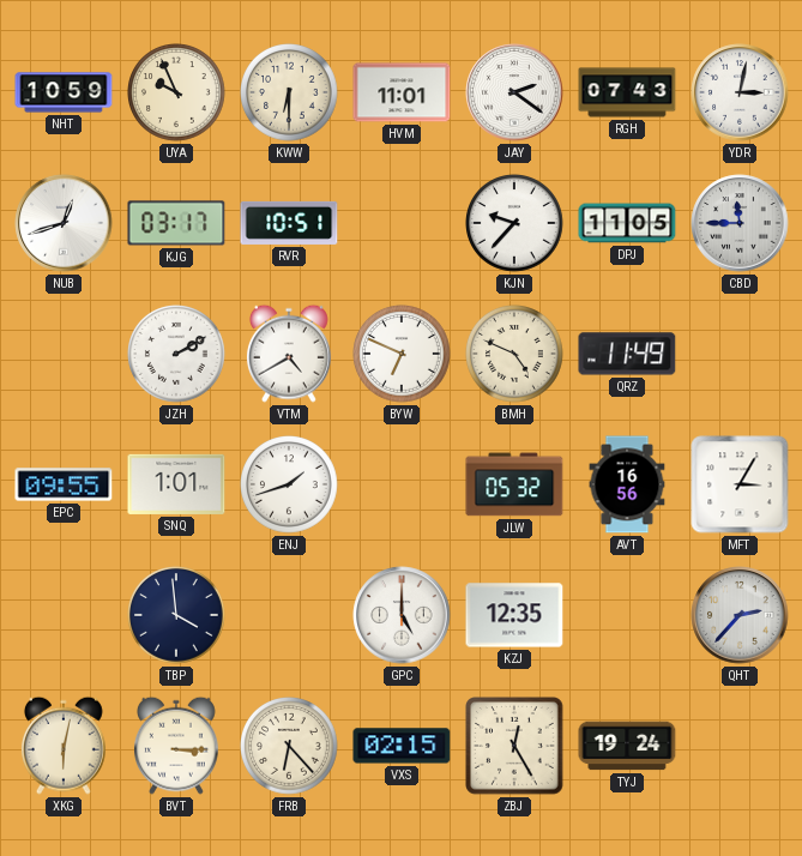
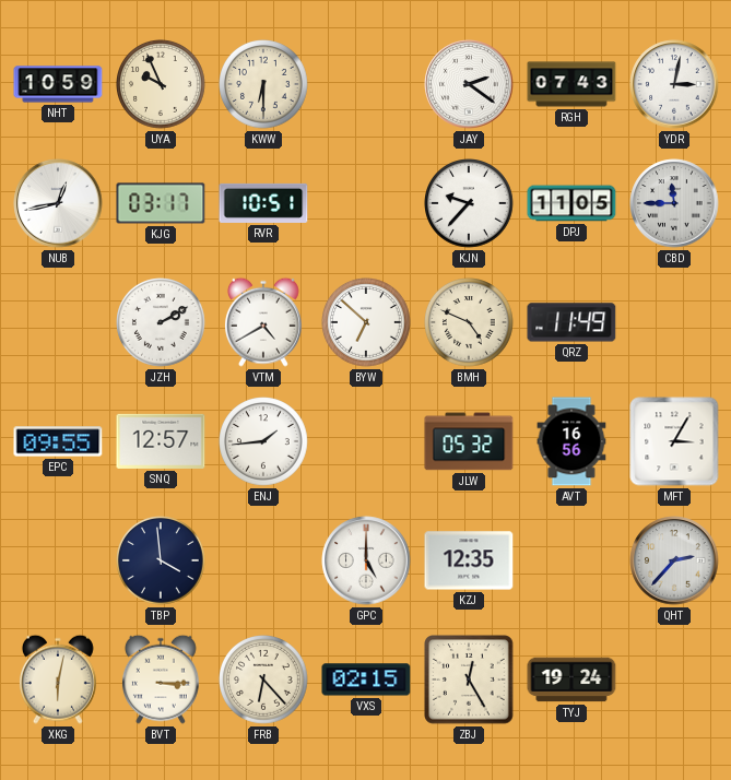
HVM: 11:01 -> none
NUB: 12:42 -> 12:43
BYW: 6:49 -> 6:52
SNQ: 1:01 -> 12:57
ENJ: 1:42 -> 1:44
